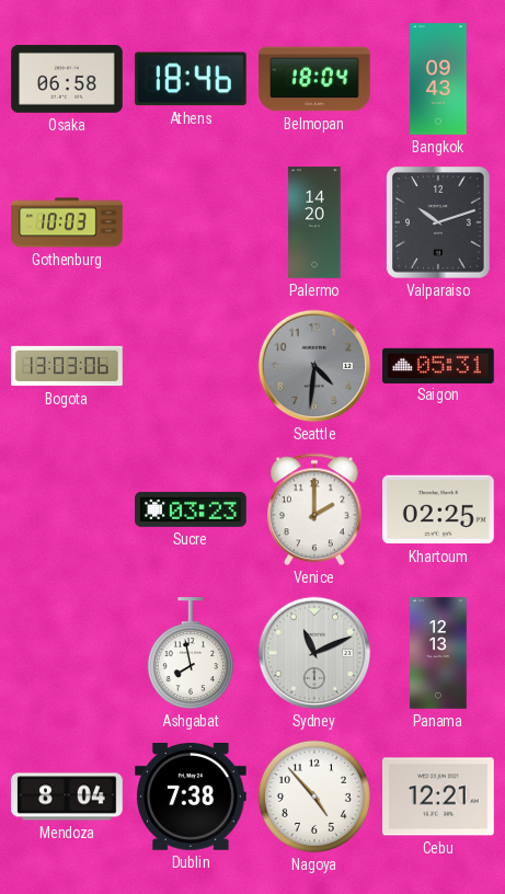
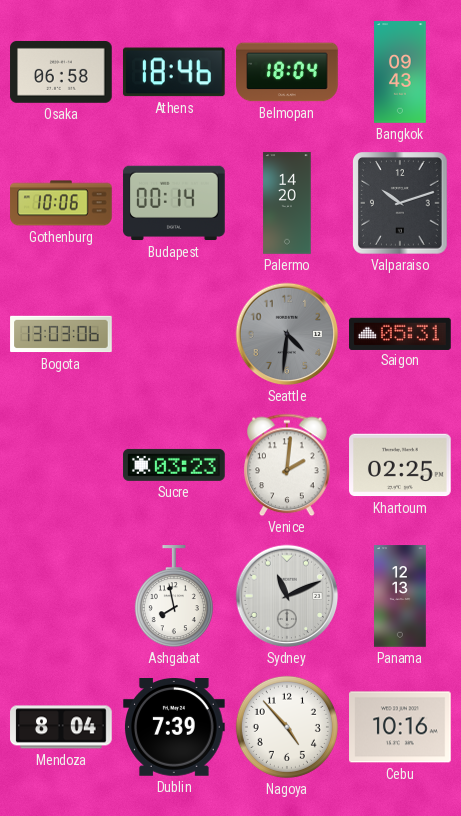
Gothenburg: 10:03 -> 10:06
Budapest: none -> 00:14
Venice: 2:00 -> 2:01
Dublin: 7:38 -> 7:39
Cebu: 12:21 -> 10:16
